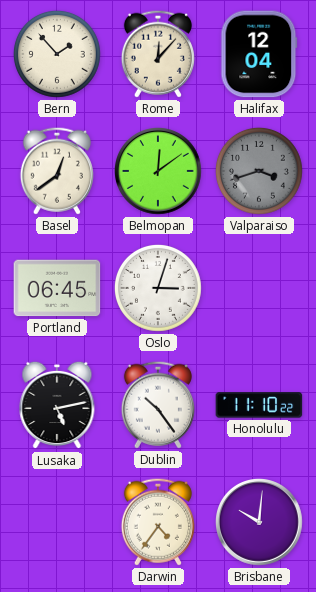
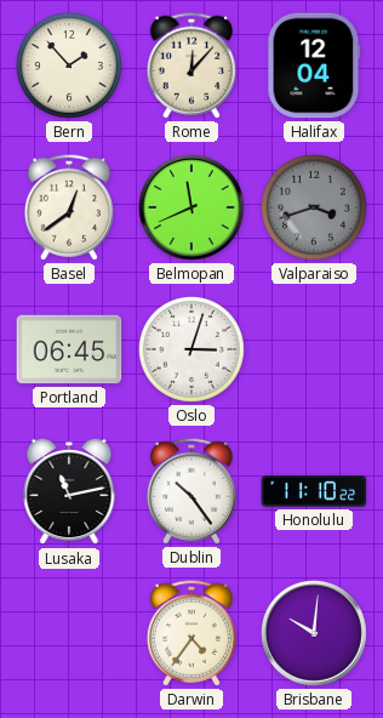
Belmopan: 12:09 -> 11:41
Lusaka: 5:13 -> 11:13
